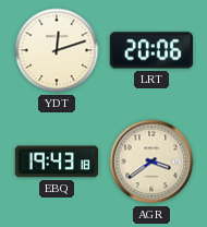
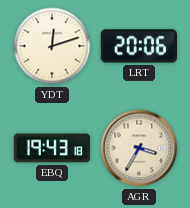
AGR: 3:39 -> 3:35
